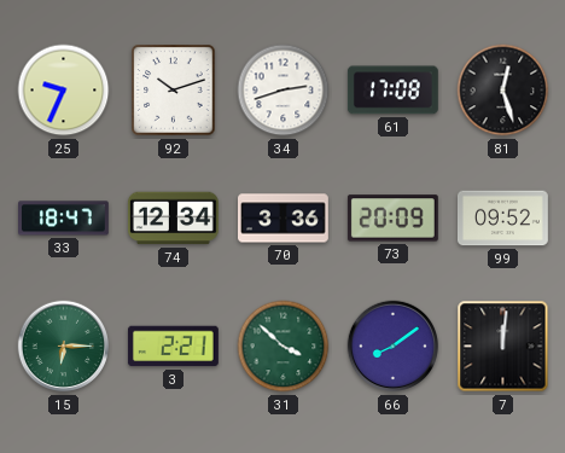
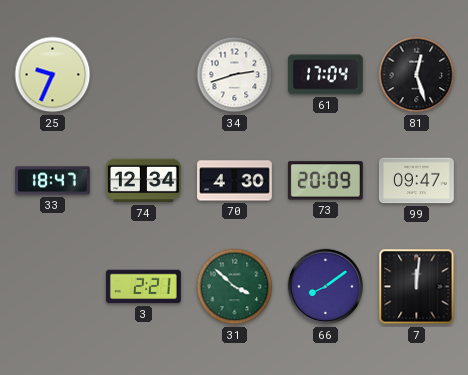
92: 10:12 -> none
61: 17:08 -> 17:04
70: 3:36 -> 4:30
99: 09:52 -> 09:47
15: 6:15 -> none
